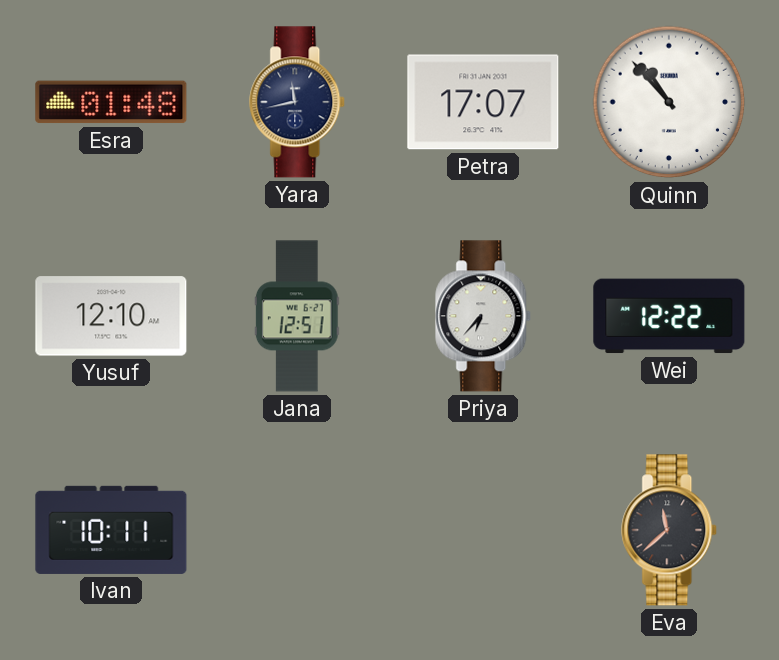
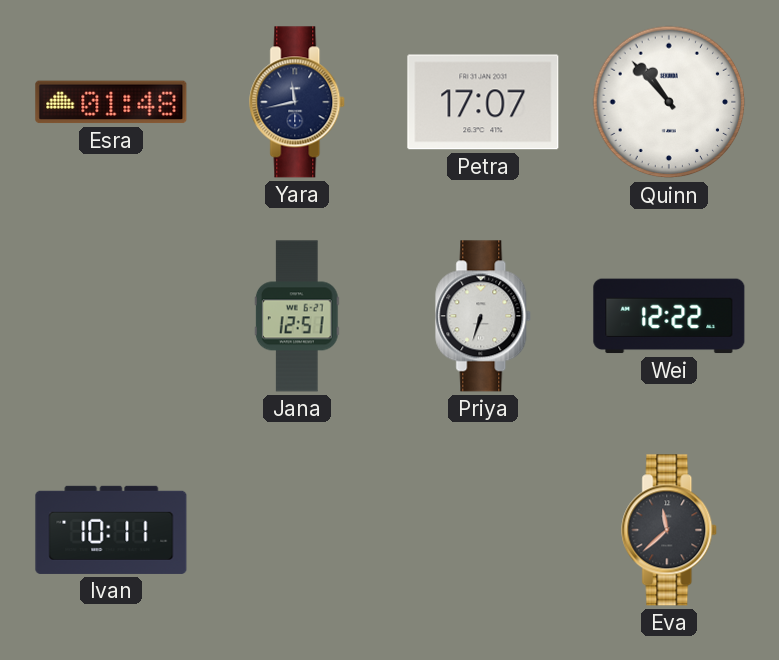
Yusuf: 12:10 -> none
Priya: 6:37 -> 6:33
